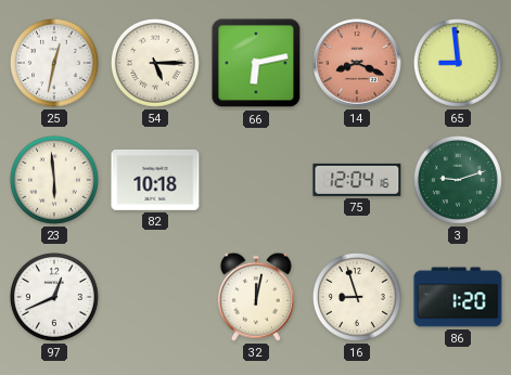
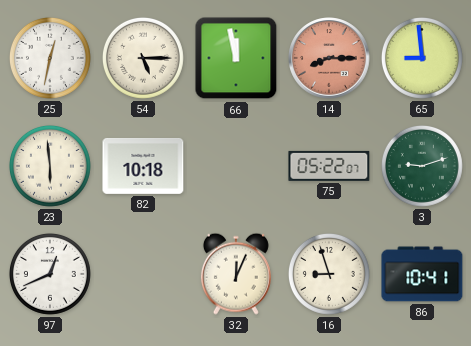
66: 6:13 -> 11:58
14: 8:19 -> 8:15
75: 12:04 -> 05:22
32: 12:02 -> 12:04
86: 1:20 -> 10:41
